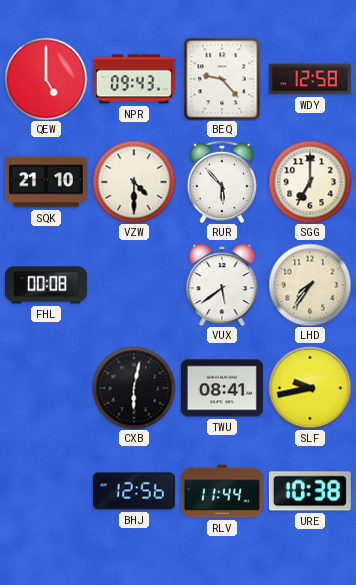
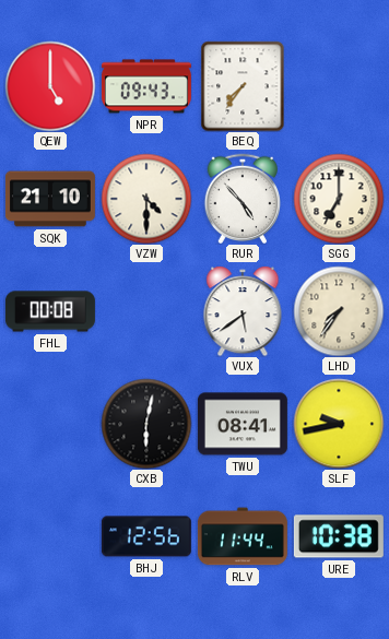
BEQ: 9:23 -> 7:36
WDY: 12:58 -> none
RUR: 5:53 -> 4:53
